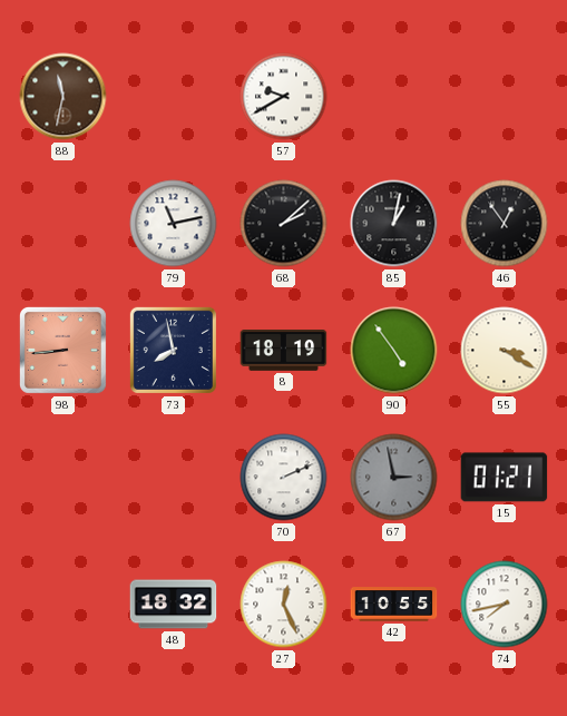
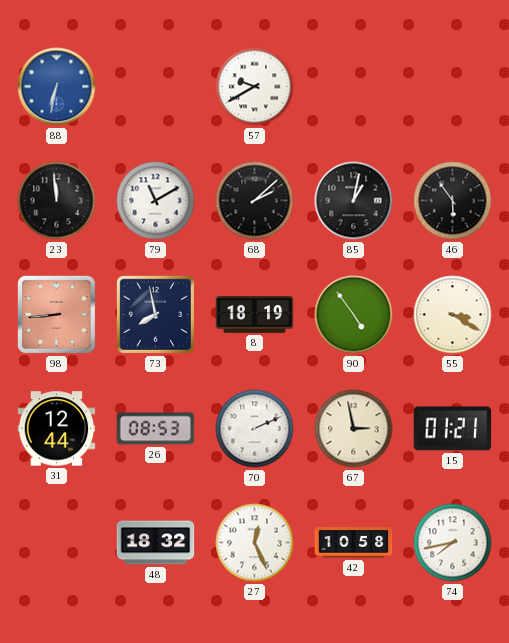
88: 11:32 -> 6:32
88 dial: brown -> blue
23: none -> 11:59
79: 11:13 -> 11:10
46: 12:54 -> 5:54
31: none -> 12:44
26: none -> 08:53
67 dial: grey -> cream
42: 10:55 -> 10:58
